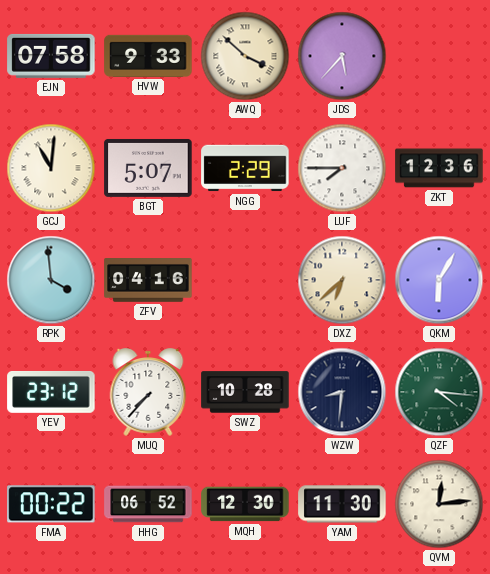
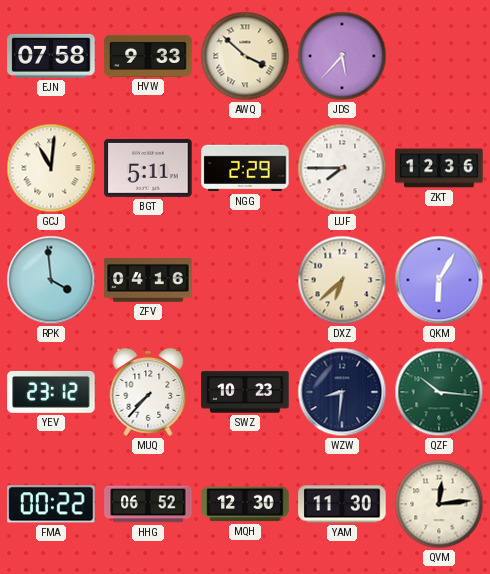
BGT: 5:07 -> 5:11
SWZ: 10:28 -> 10:23
QZF: 4:16 -> 10:16
